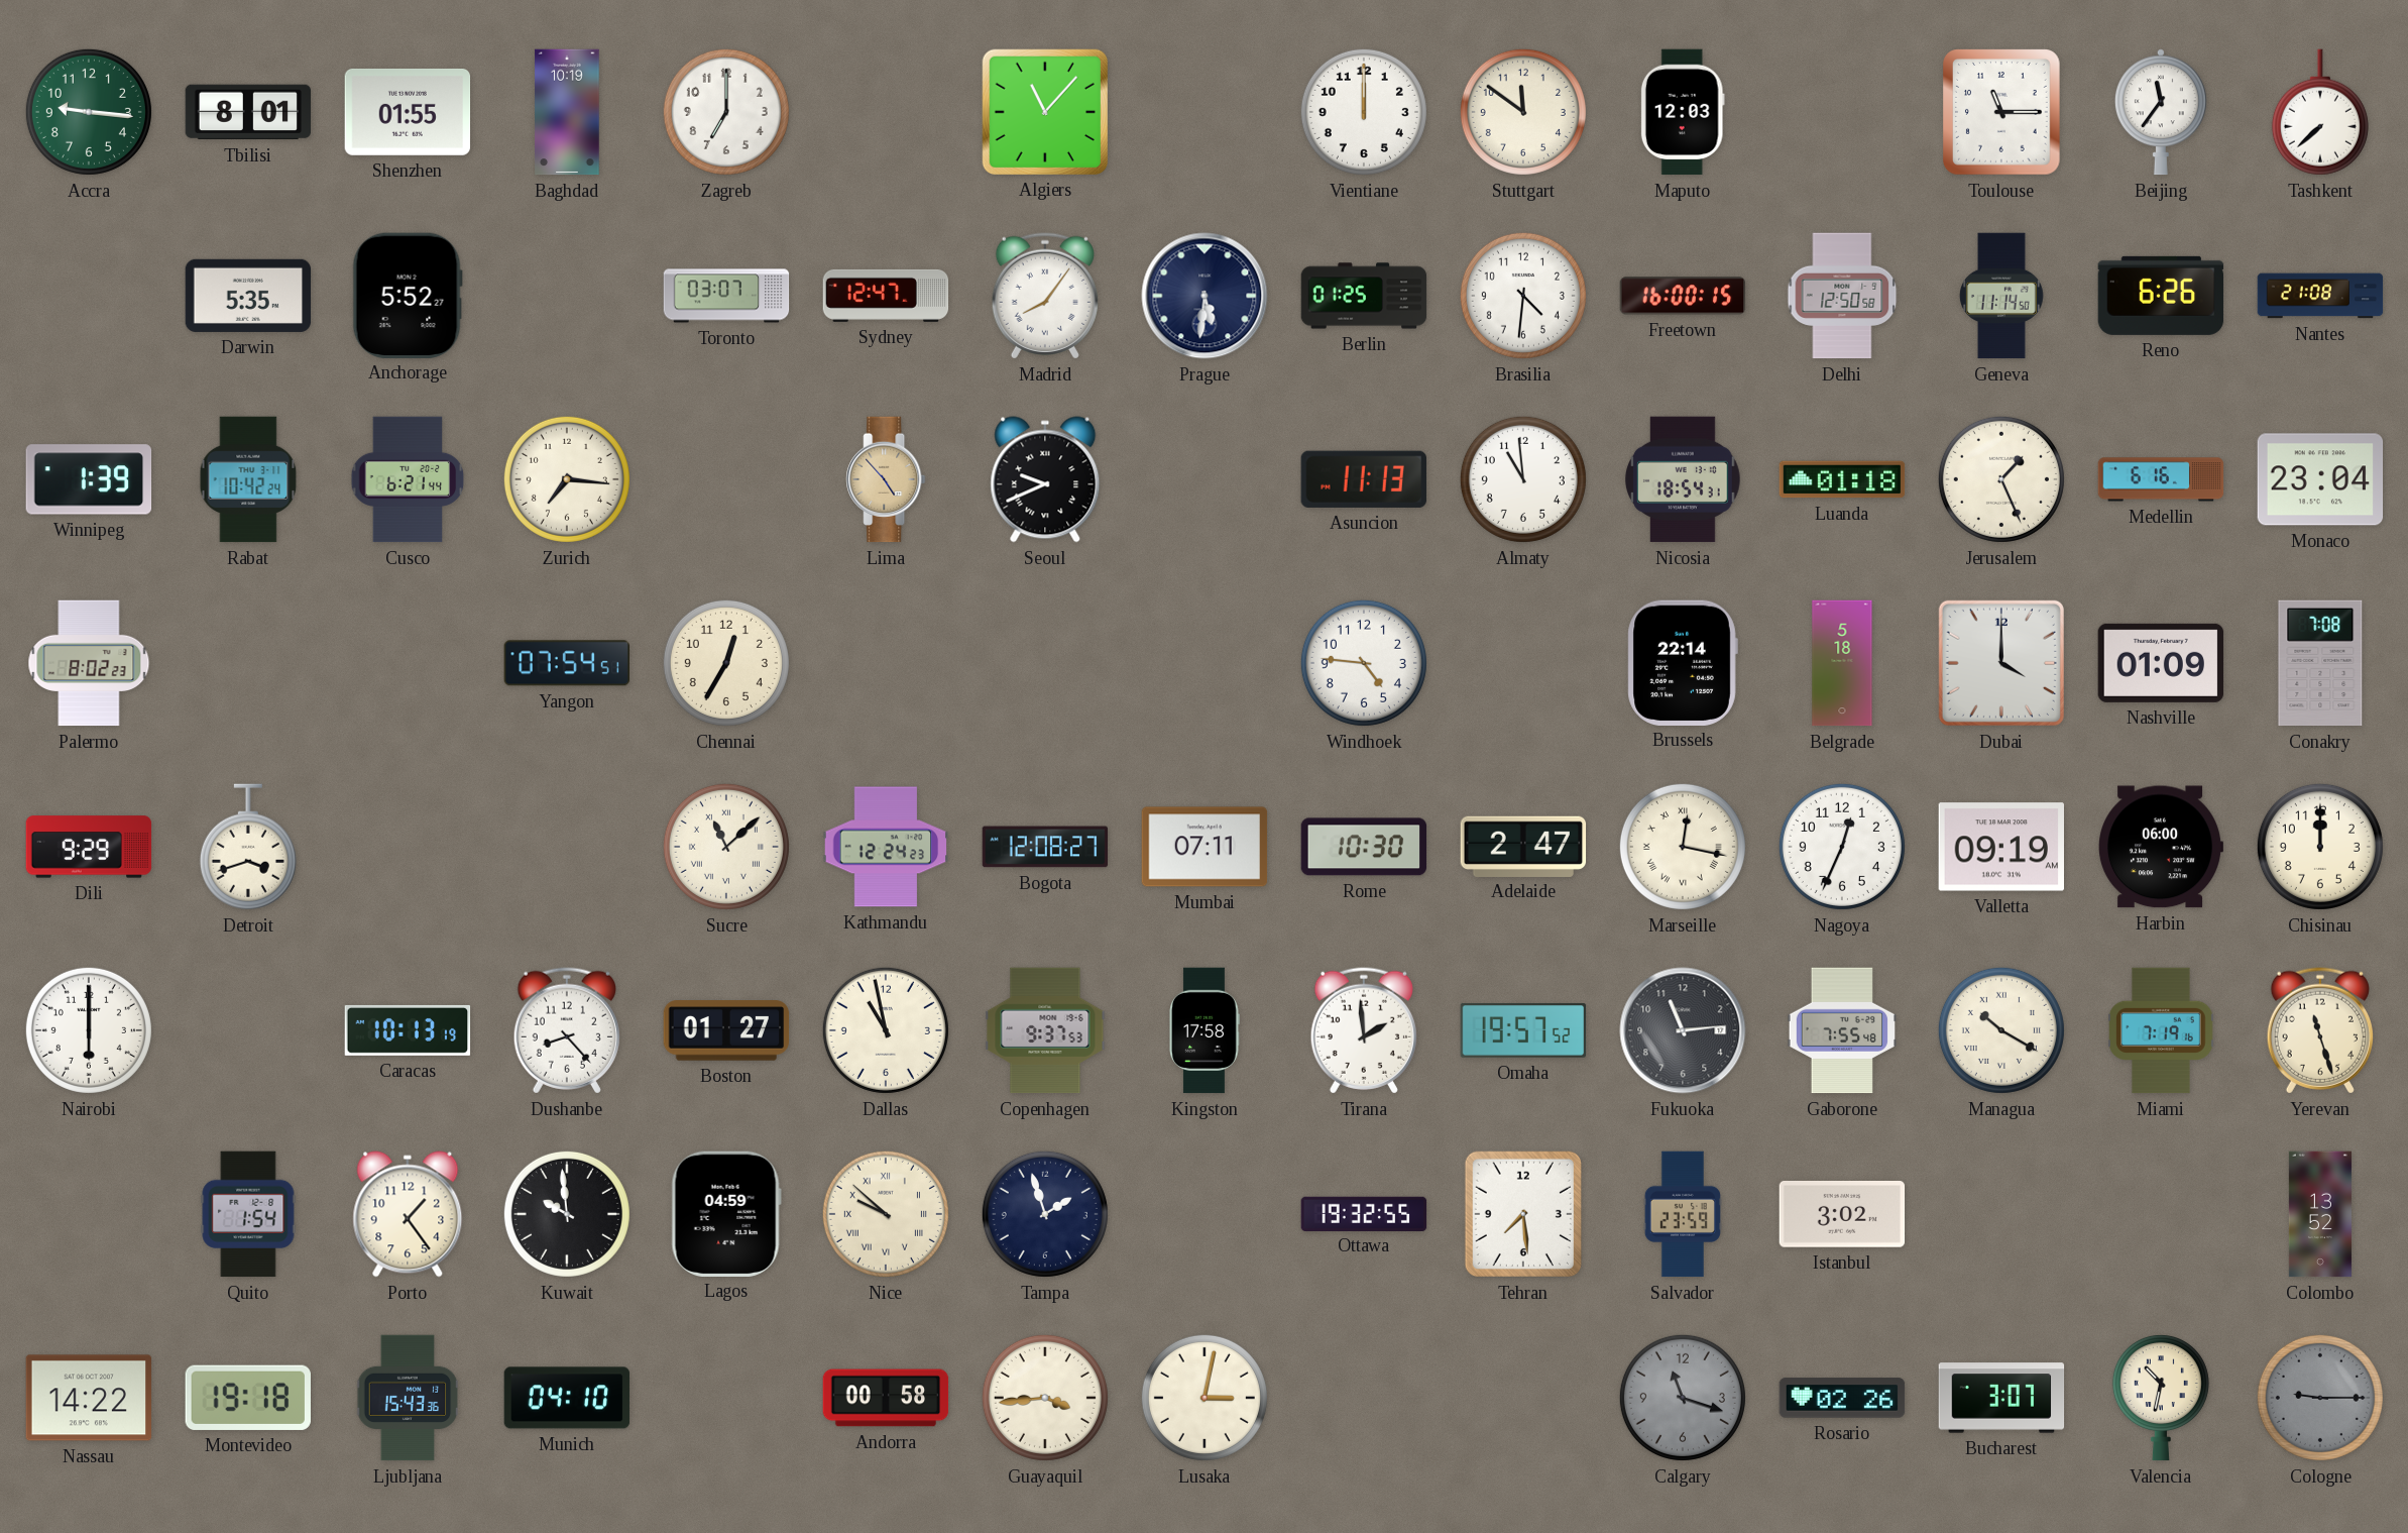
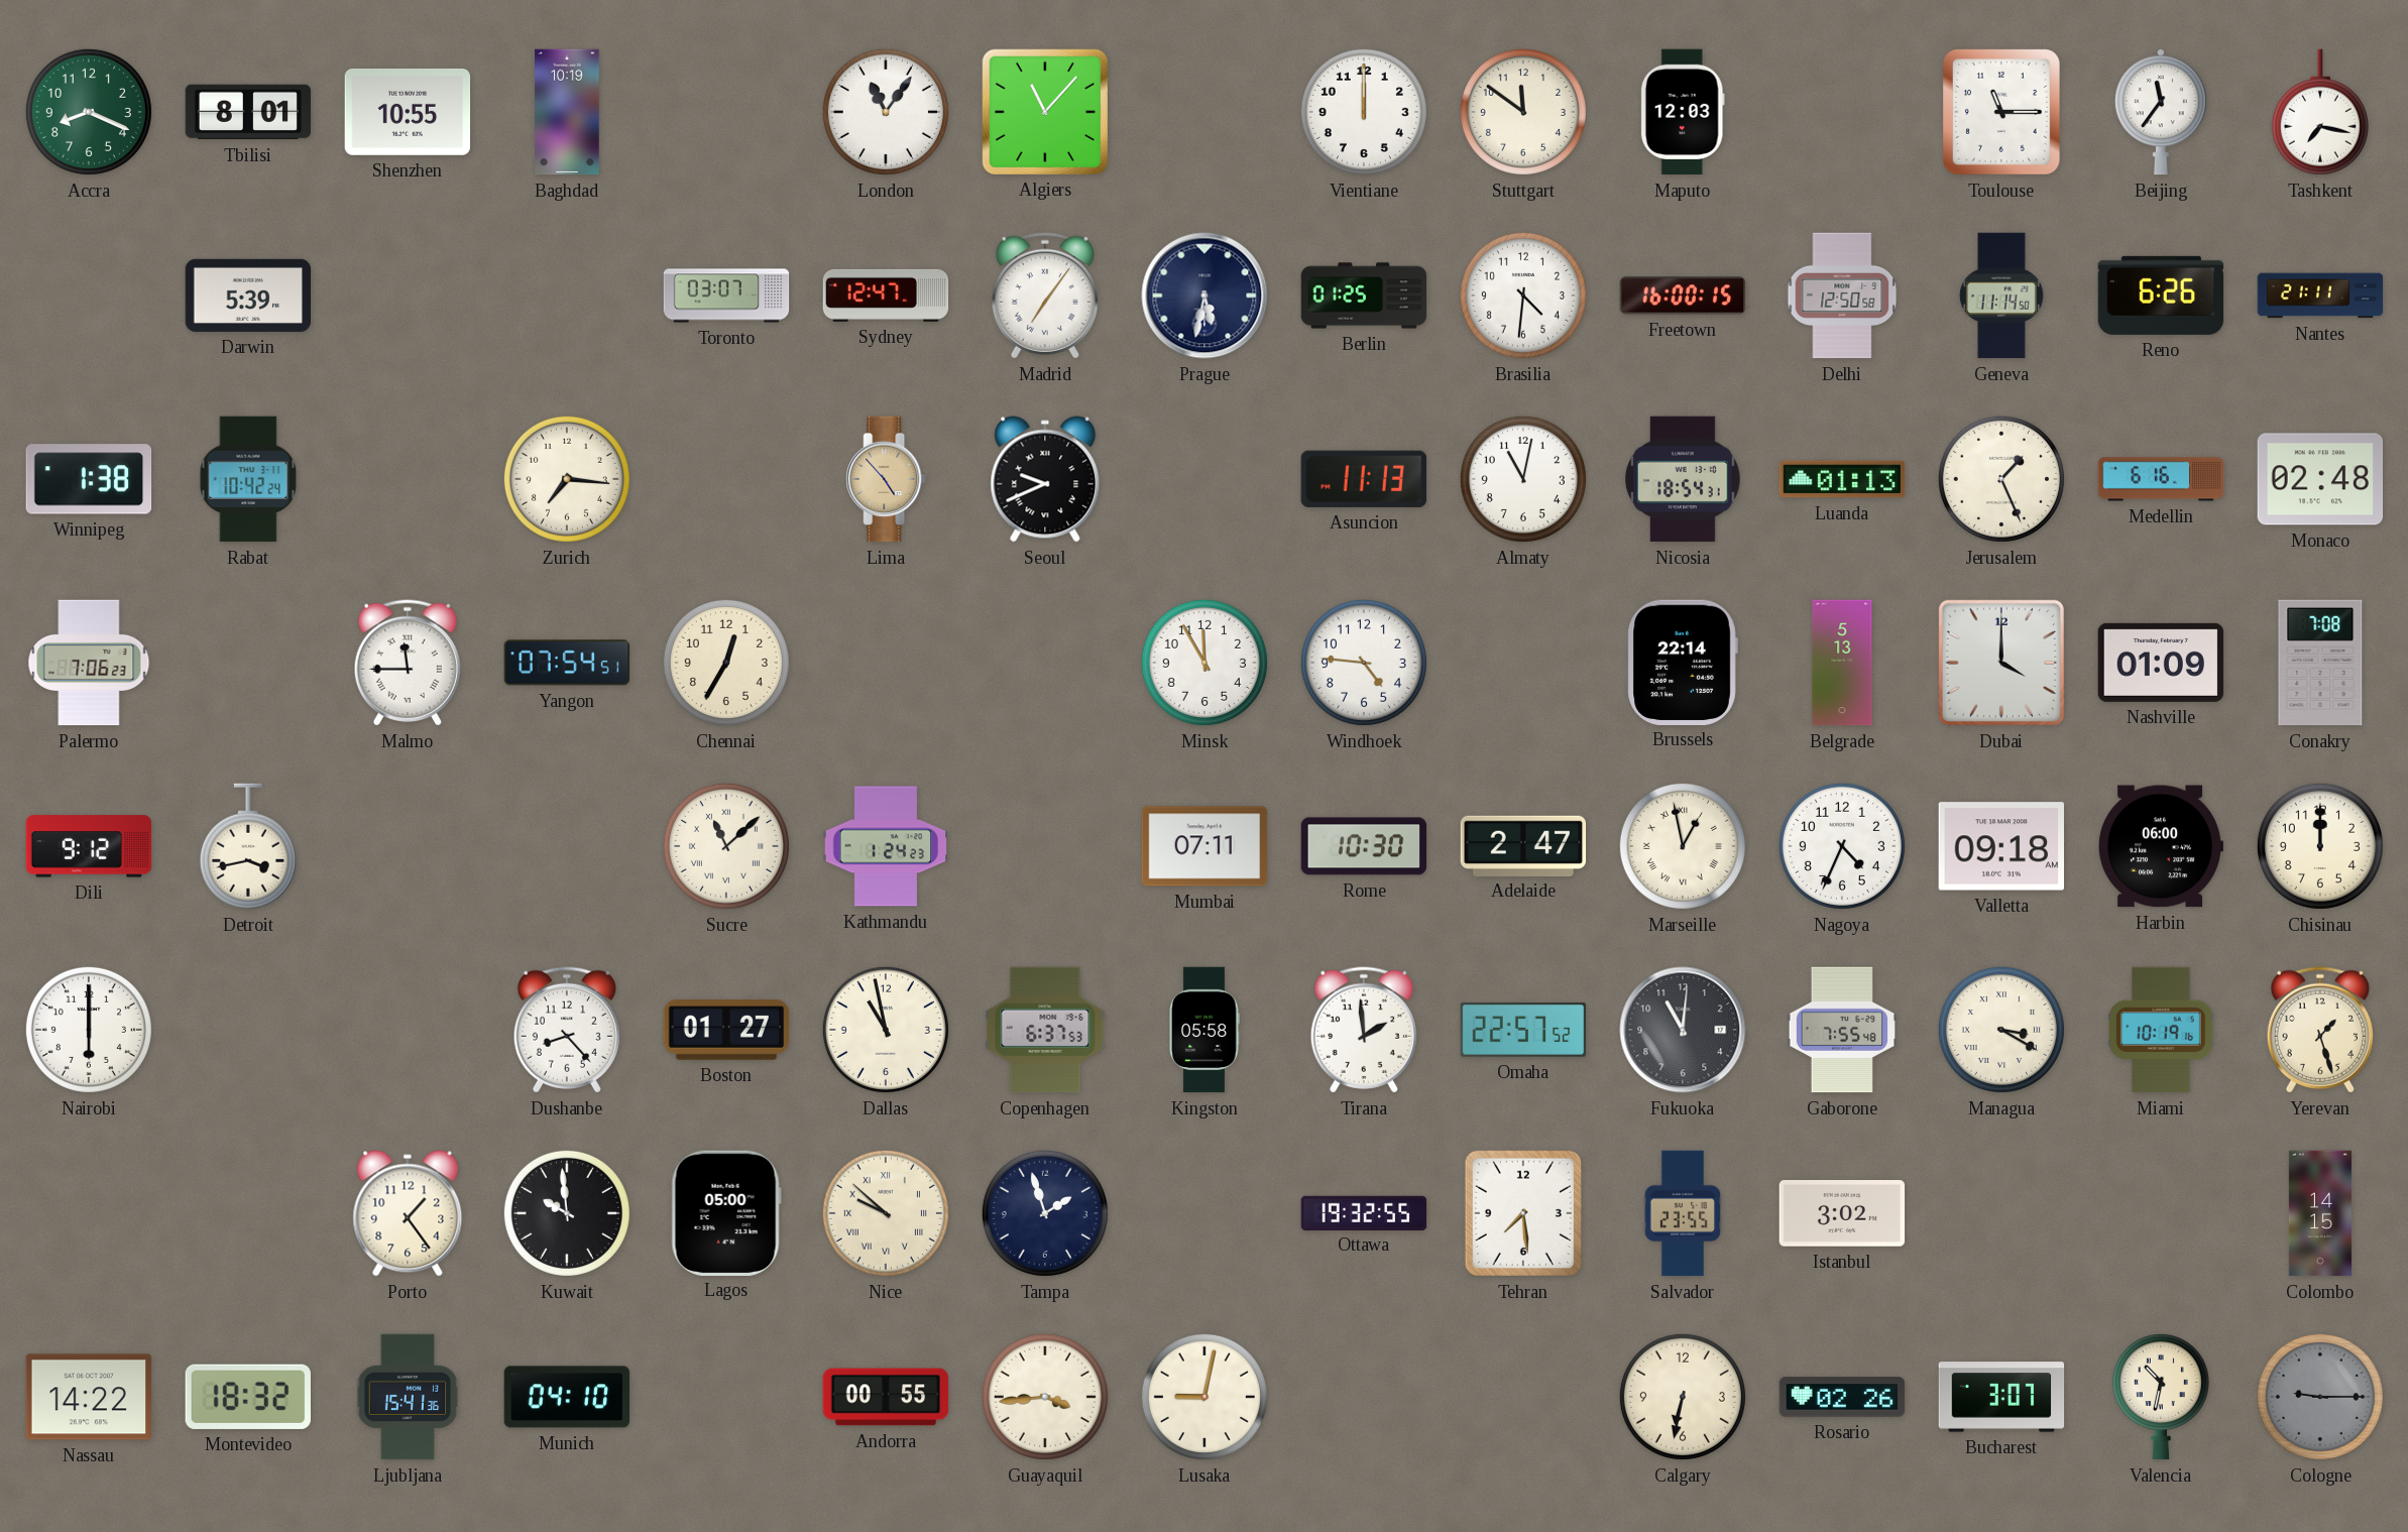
Accra: 9:16 -> 8:19
Shenzhen: 01:55 -> 10:55
Zagreb: 7:00 -> none
London: none -> 11:06
Tashkent: 7:38 -> 7:17
Darwin: 5:35 -> 5:39
Anchorage: 5:52 -> none
Madrid: 8:06 -> 7:06
Prague: 5:31 -> 5:32
Nantes: 21:08 -> 21:11
Winnipeg: 1:39 -> 1:38
Cusco: 6:21 -> none
Almaty: 10:59 -> 11:02
Luanda: 01:18 -> 01:13
Monaco: 23:04 -> 02:48
Palermo: 8:02 -> 7:06
Malmo: none -> 11:45
Minsk: none -> 11:55
Belgrade: 5:18 -> 5:13
Dili: 9:29 -> 9:12
Detroit: 3:42 -> 3:43
Kathmandu: 12:24 -> 1:24
Bogota: 12:08 -> none
Marseille: 12:17 -> 12:58
Nagoya: 12:34 -> 4:34
Valletta: 09:19 -> 09:18
Caracas: 10:13 -> none
Copenhagen: 9:37 -> 6:37
Kingston: 17:58 -> 05:58
Omaha: 19:57 -> 22:57
Fukuoka: 11:14 -> 11:01
Managua: 10:20 -> 3:20
Miami: 7:19 -> 10:19
Yerevan: 11:27 -> 1:27
Quito: 1:54 -> none
Lagos: 04:59 -> 05:00
Salvador: 23:59 -> 23:55
Colombo: 13:52 -> 14:15
Montevideo: 19:18 -> 18:32
Ljubljana: 15:43 -> 15:41
Andorra: 00:58 -> 00:55
Lusaka: 3:02 -> 9:02
Calgary: 11:18 -> 6:32
Calgary dial: grey -> cream
